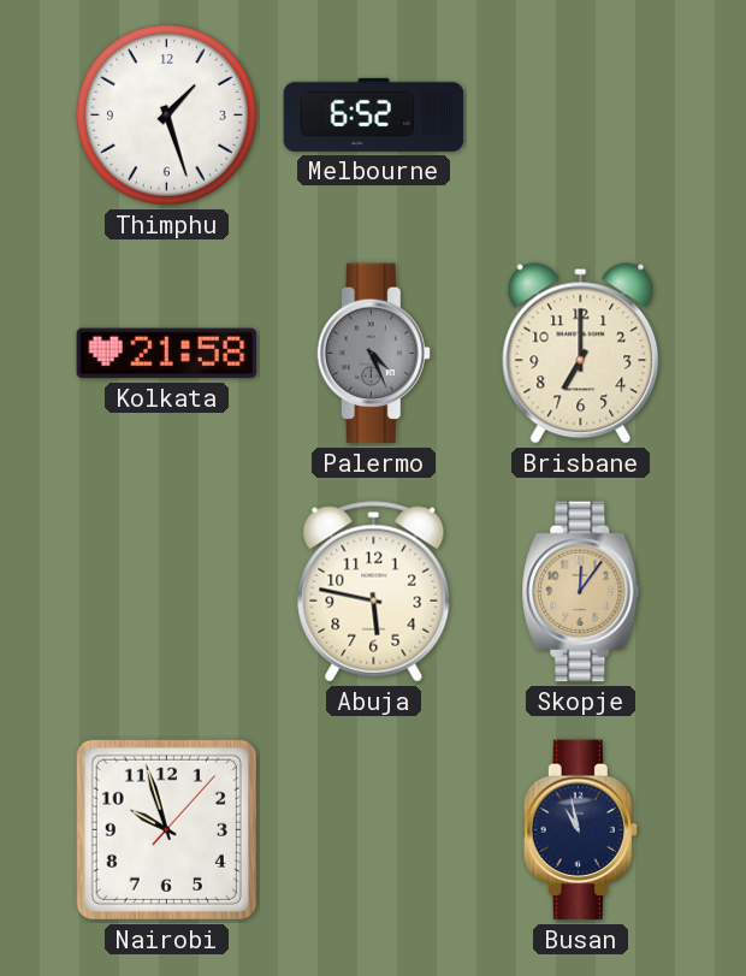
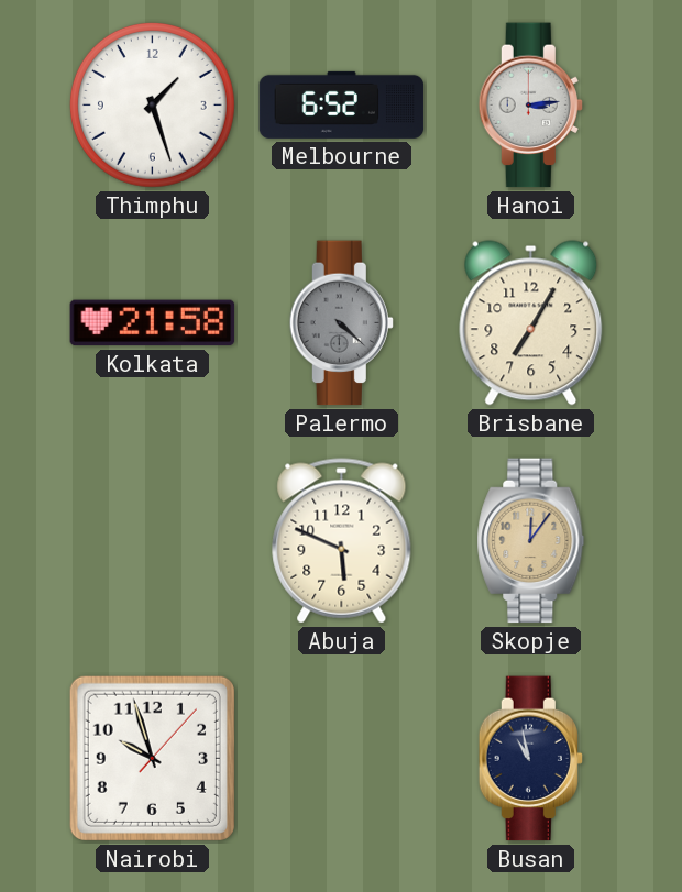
Hanoi: none -> 3:14
Palermo: 4:26 -> 4:22
Brisbane: 7:00 -> 7:05
Abuja: 5:47 -> 5:49
